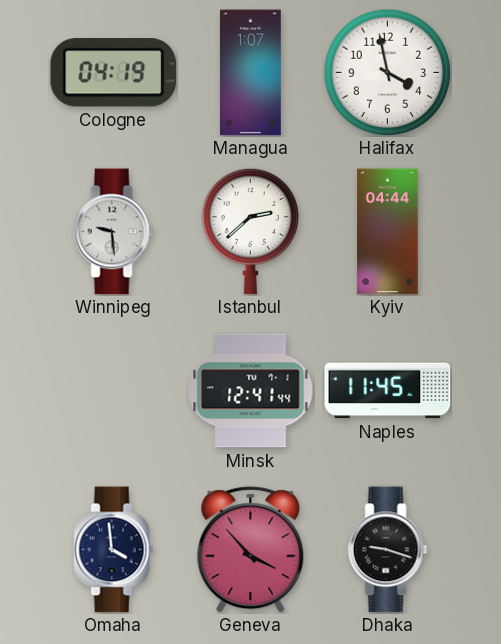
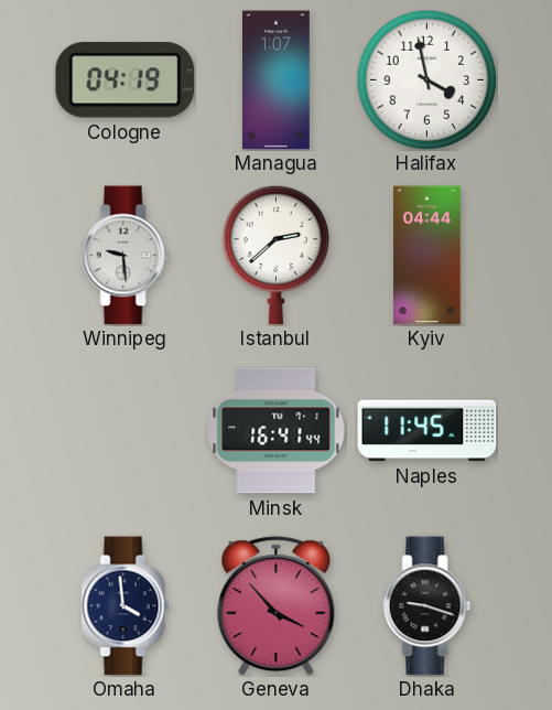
Minsk: 12:41 -> 16:41
